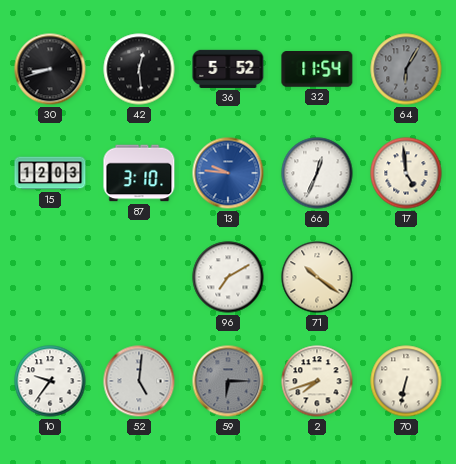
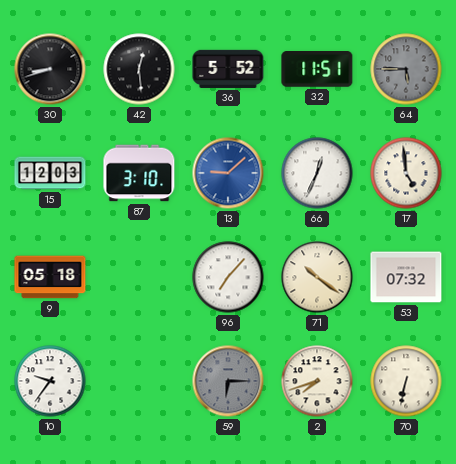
32: 11:54 -> 11:51
64: 6:05 -> 5:45
13: 9:46 -> 9:08
9: none -> 05:18
96: 7:10 -> 7:07
53: none -> 07:32
52: 5:01 -> none
